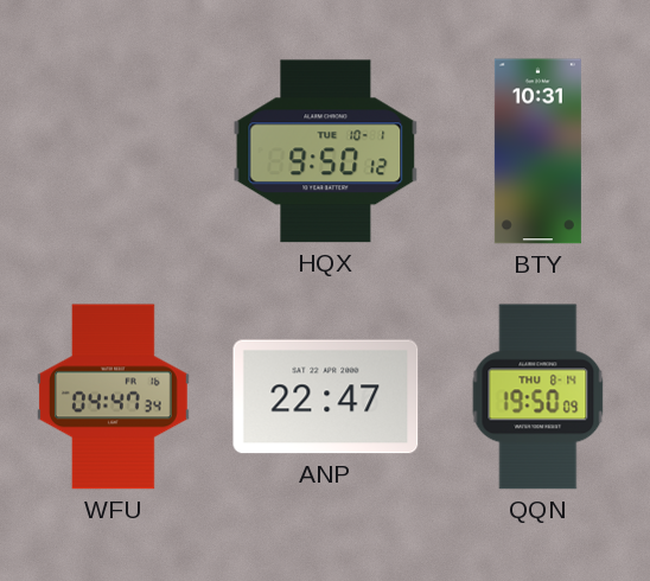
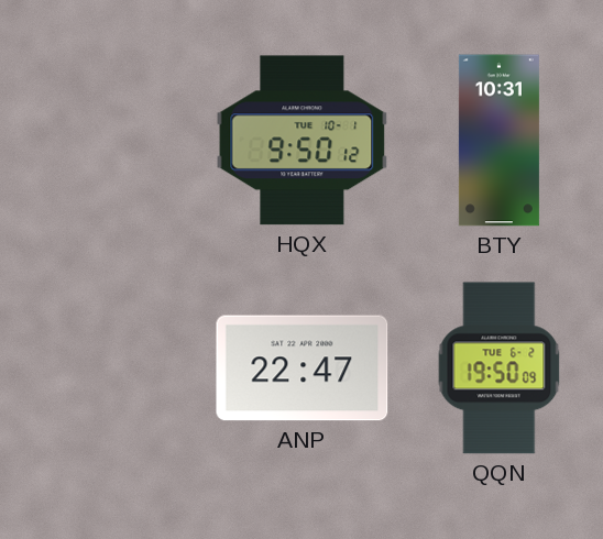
WFU: 04:47 -> none
QQN date: THU 8-14 -> TUE 6-2
